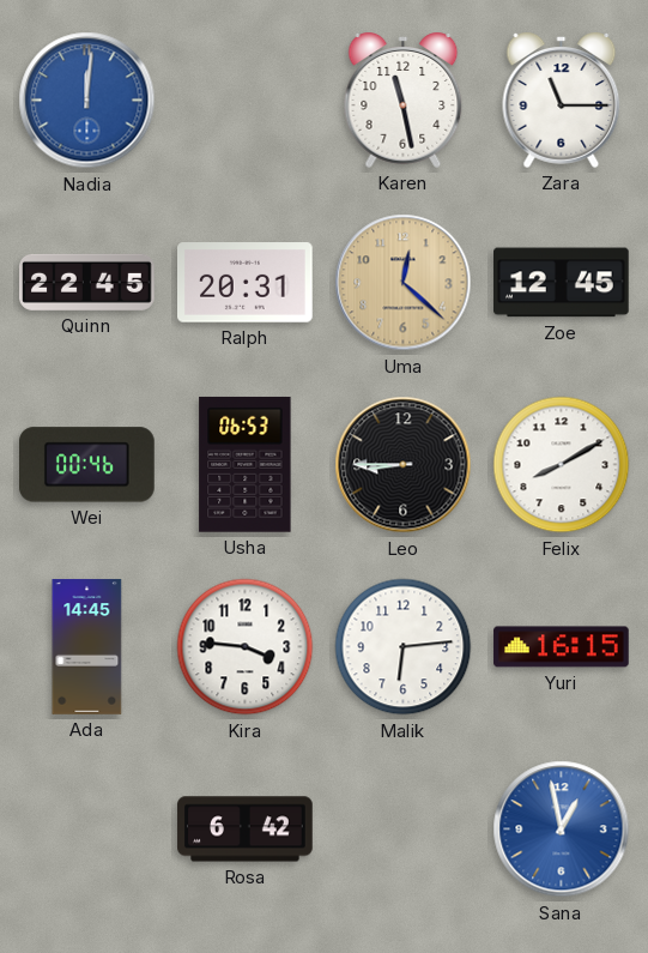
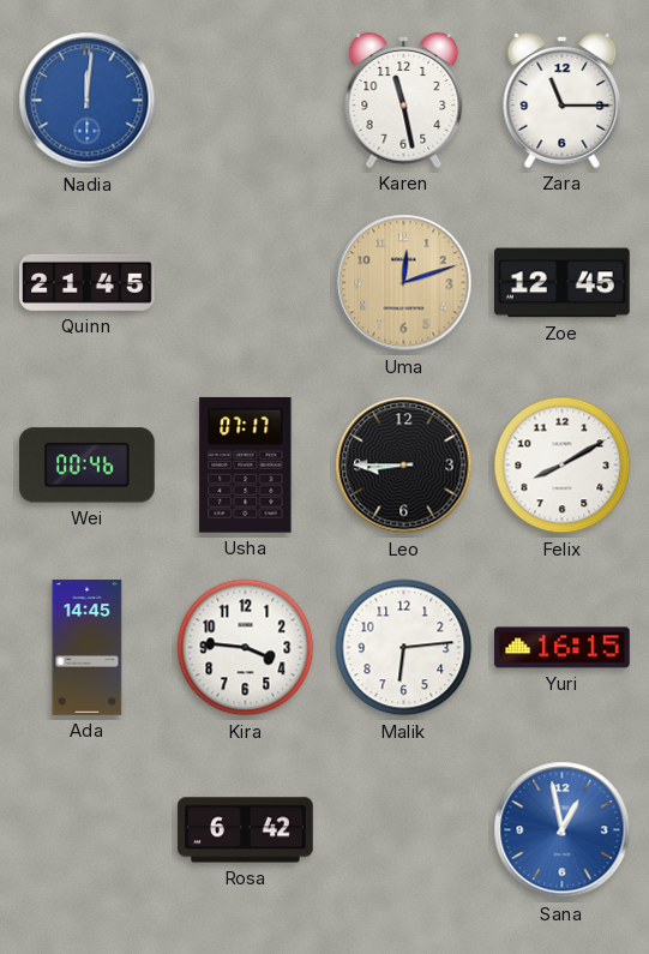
Quinn: 22:45 -> 21:45
Ralph: 20:31 -> none
Uma: 12:22 -> 12:12
Usha: 06:53 -> 07:17
